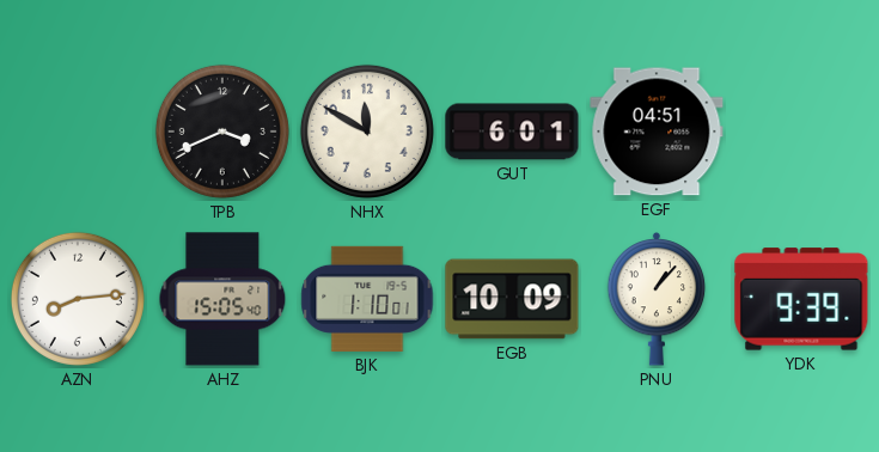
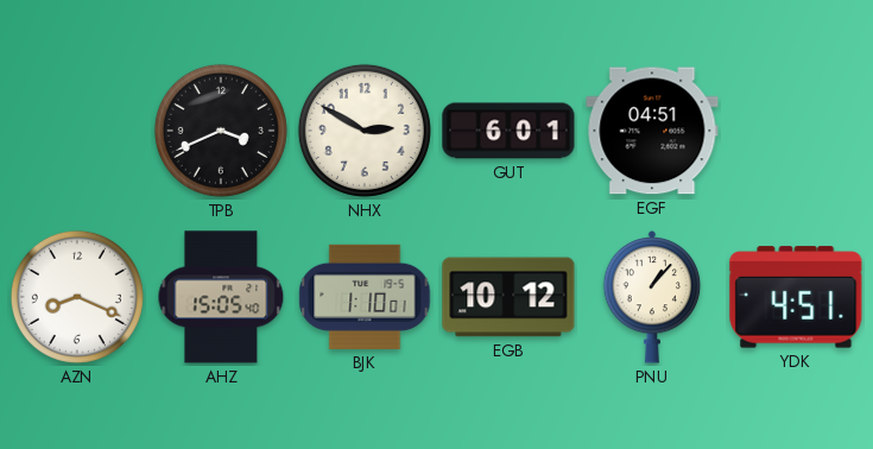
NHX: 11:50 -> 2:50
AZN: 8:14 -> 8:19
EGB: 10:09 -> 10:12
YDK: 9:39 -> 4:51
